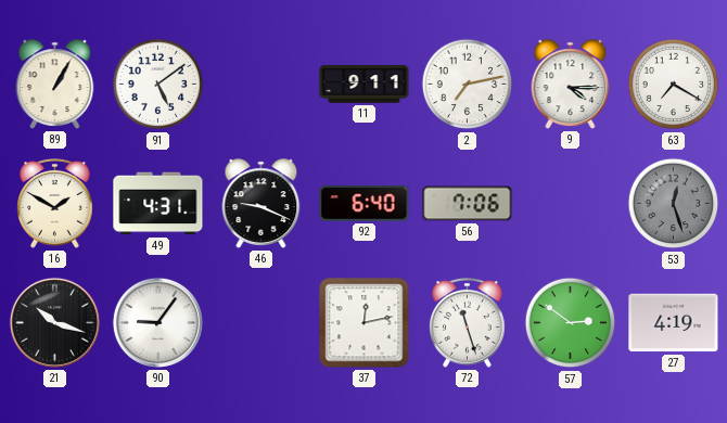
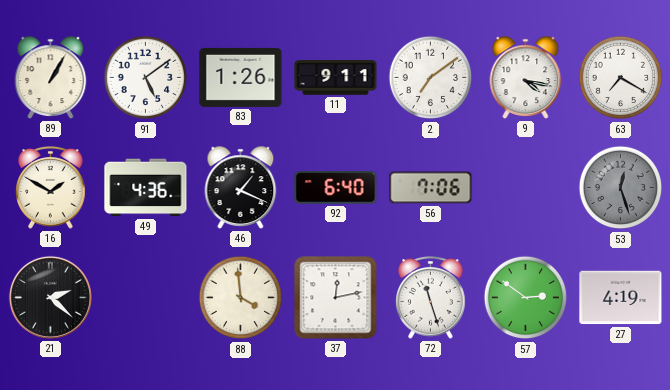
83: none -> 1:26
2: 7:13 -> 7:09
9: 4:15 -> 4:17
49: 4:31 -> 4:36
46: 9:19 -> 1:19
21: 10:18 -> 2:22
90: 9:06 -> none
88: none -> 3:59
